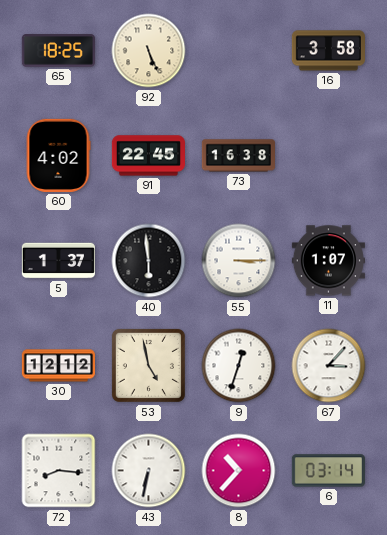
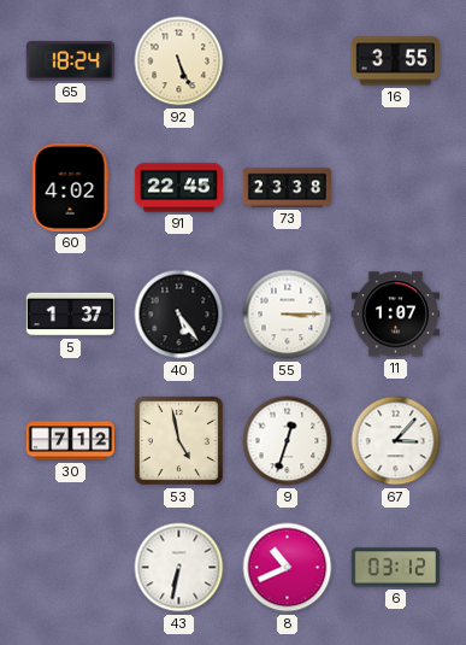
65: 18:25 -> 18:24
16: 3:58 -> 3:55
73: 16:38 -> 23:38
40: 5:59 -> 5:24
30: 12:12 -> 7:12
72: 8:16 -> none
8: 10:37 -> 10:41
6: 03:14 -> 03:12
